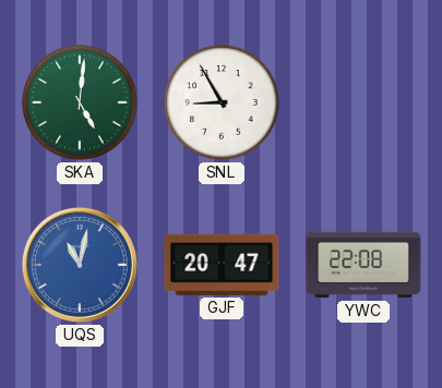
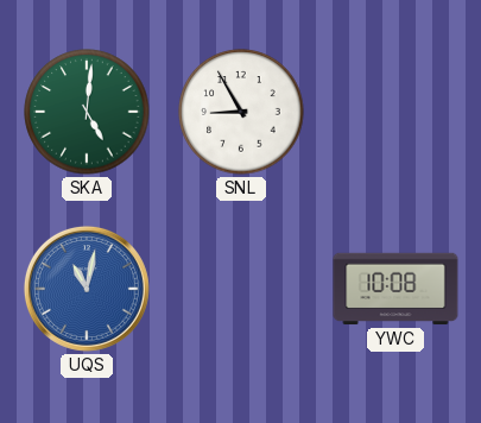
GJF: 20:47 -> none
YWC: 22:08 -> 10:08
